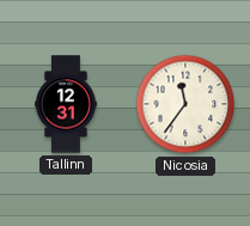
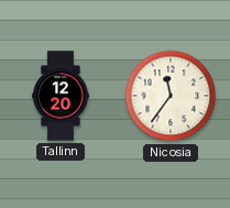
Tallinn: 12:31 -> 12:20
